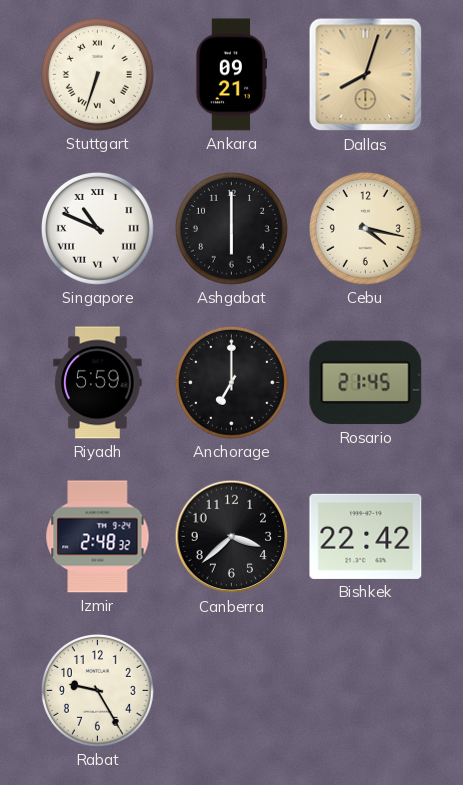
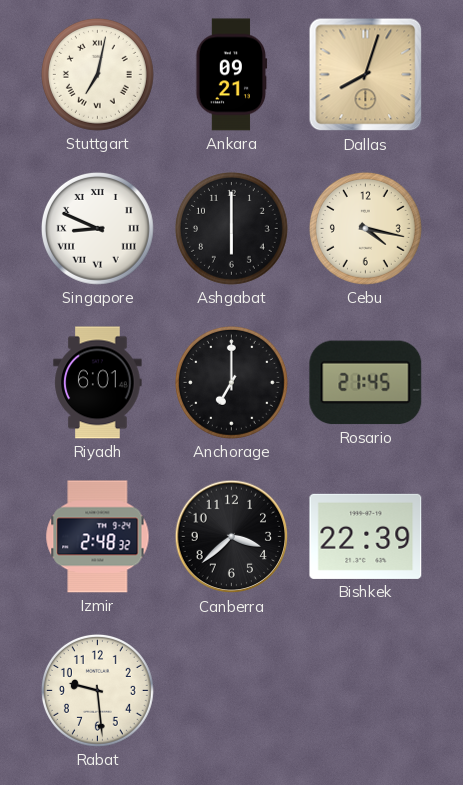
Stuttgart: 6:33 -> 7:02
Singapore: 10:49 -> 8:49
Riyadh: 5:59 -> 6:01
Bishkek: 22:42 -> 22:39
Rabat: 9:25 -> 9:29
